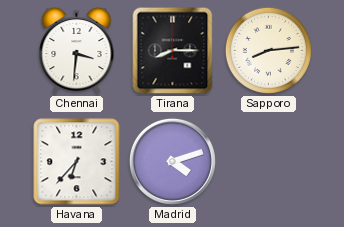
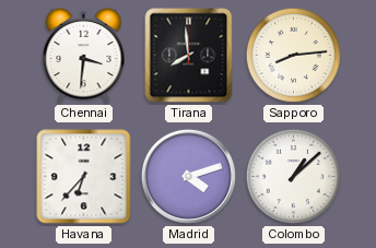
Tirana: 8:15 -> 7:59
Colombo: none -> 1:08
